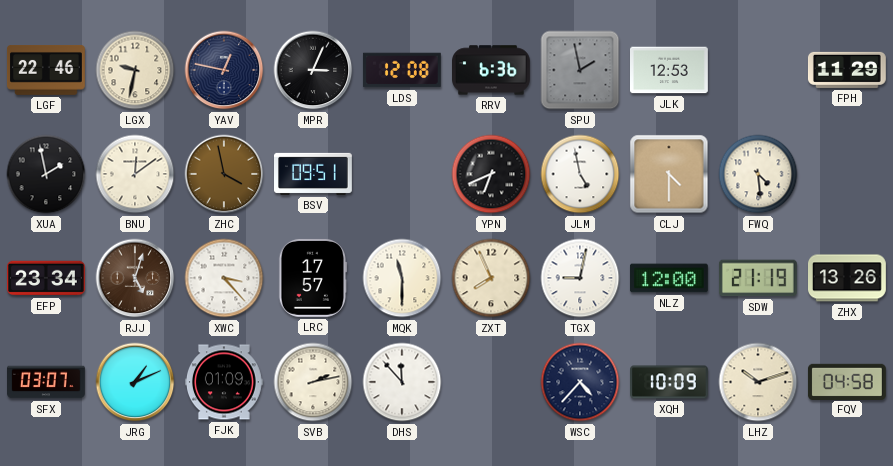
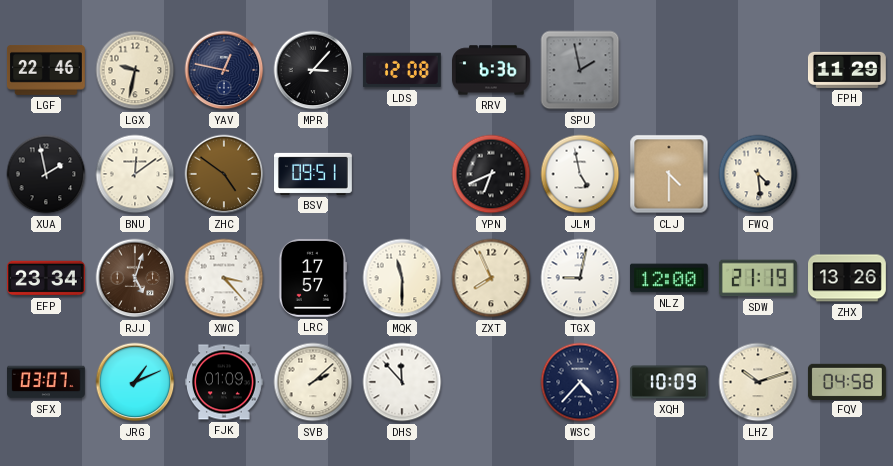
MPR: 3:04 -> 3:07
JLK: 12:53 -> none
ZHC: 3:58 -> 4:51
SVB: 2:13 -> 2:08
